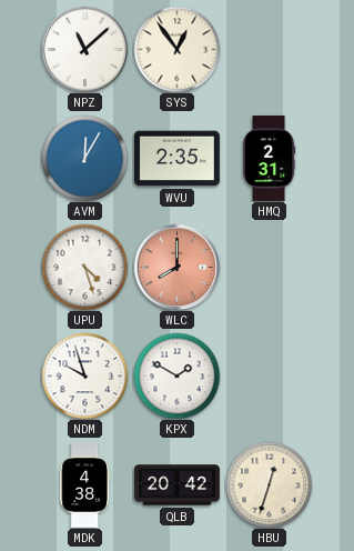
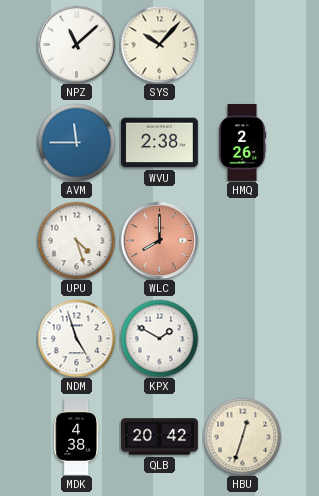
SYS: 12:54 -> 10:07
AVM: 12:05 -> 11:45
WVU: 2:35 -> 2:38
HMQ: 2:31 -> 2:26
NDM: 9:57 -> 4:57
